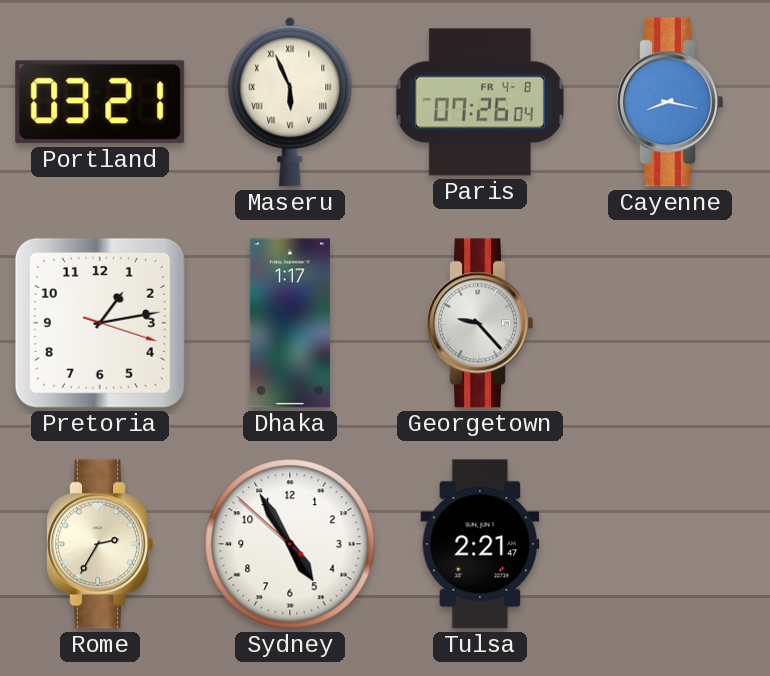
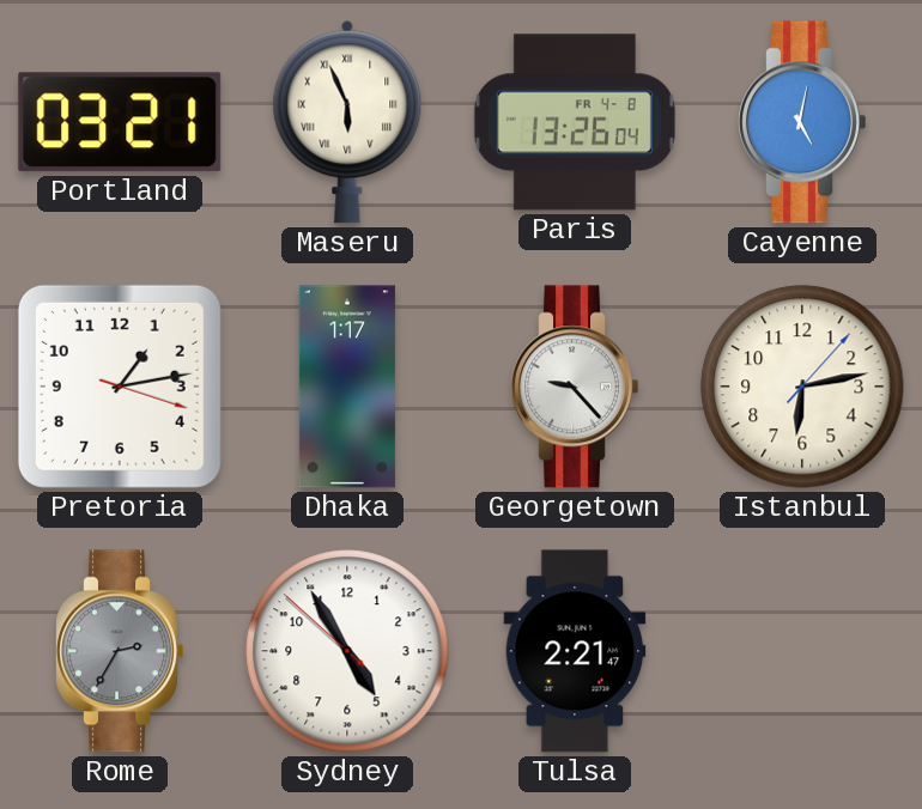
Paris: 07:26 -> 13:26
Cayenne: 8:17 -> 5:02
Istanbul: none -> 6:13
Rome dial: cream -> grey
